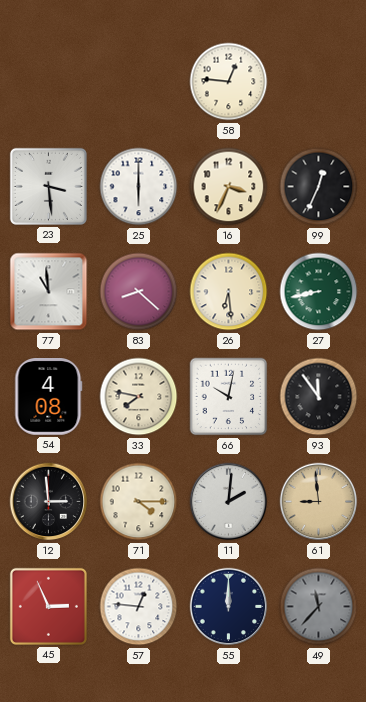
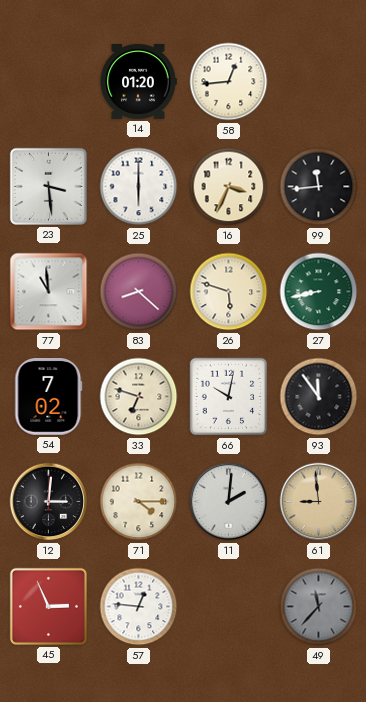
14: none -> 01:20
58: 12:46 -> 12:44
99: 12:34 -> 11:44
26: 6:29 -> 5:48
54: 4:08 -> 7:02
33: 7:47 -> 6:48
12: 2:59 -> 3:01
55: 12:00 -> none
